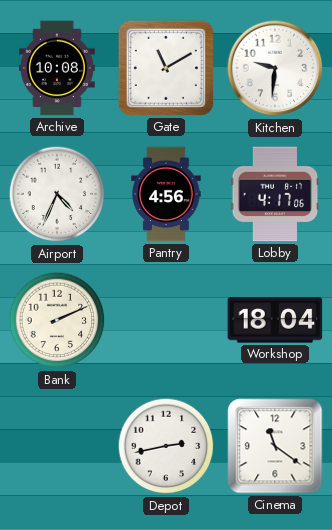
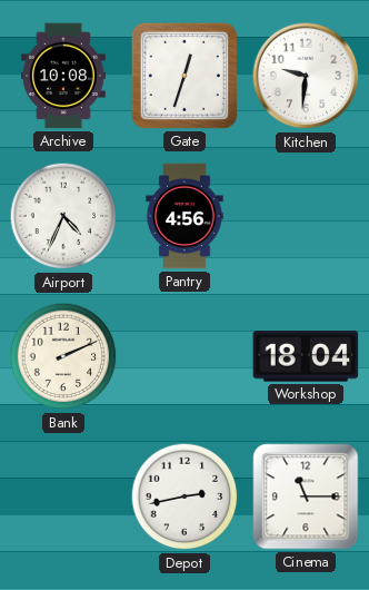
Gate: 11:10 -> 12:33
Lobby: 4:17 -> none
Cinema: 11:21 -> 11:15
